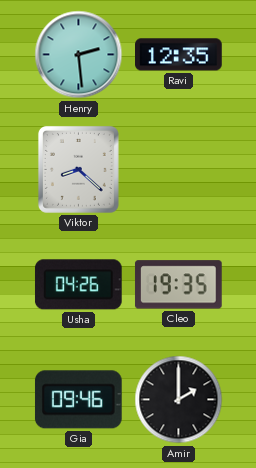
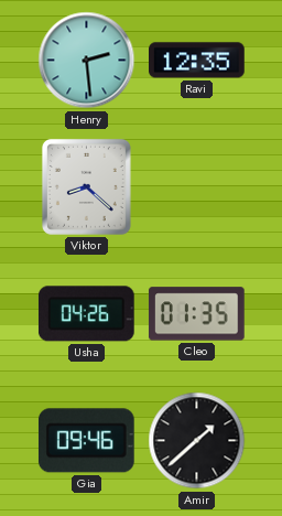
Cleo: 19:35 -> 01:35
Amir: 2:00 -> 1:38
